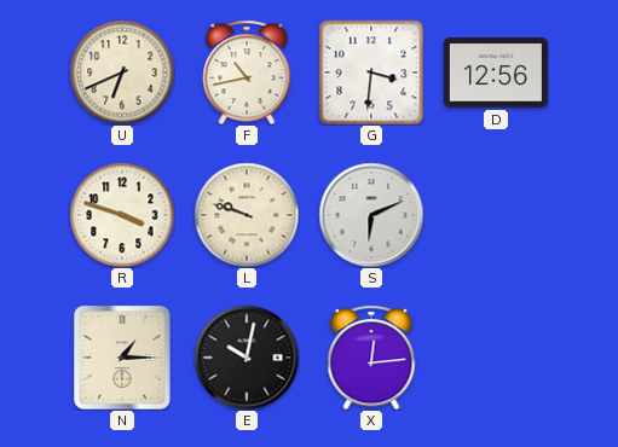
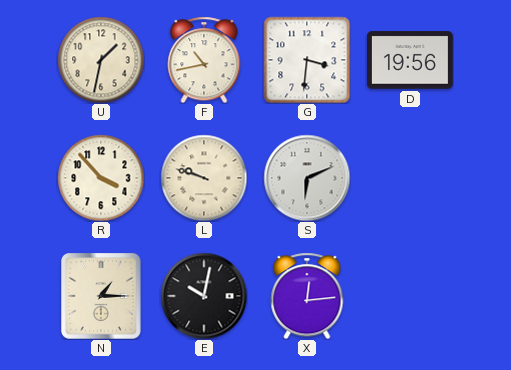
U: 6:41 -> 1:32
D: 12:56 -> 19:56
R: 3:48 -> 3:53
